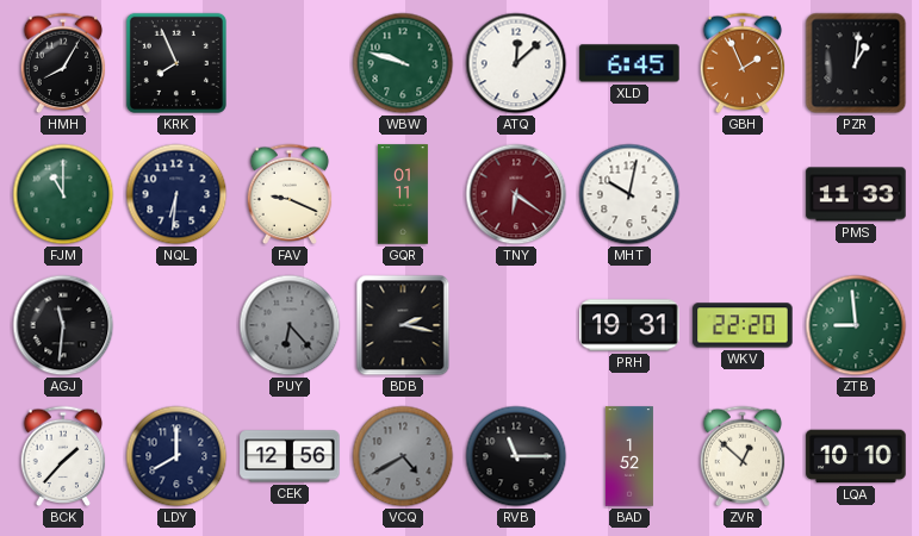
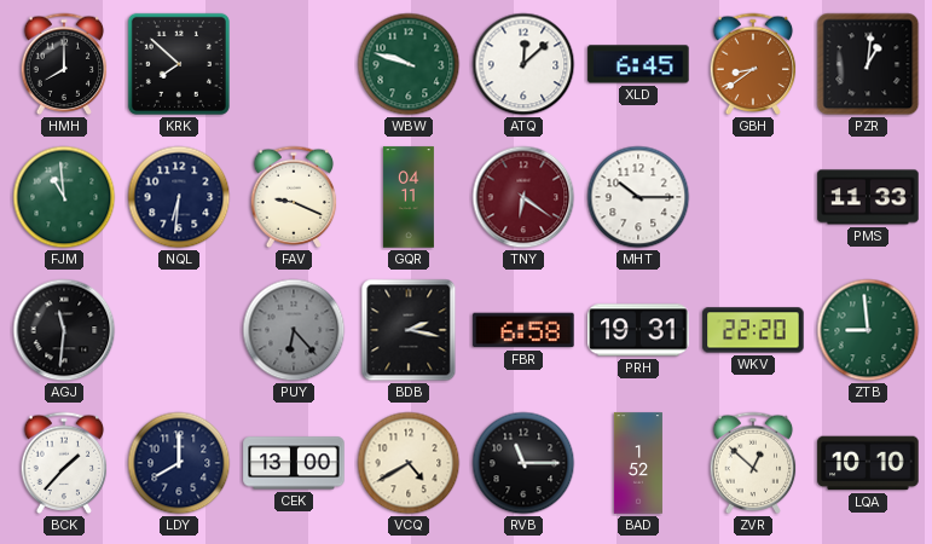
HMH: 8:05 -> 8:00
KRK: 7:56 -> 7:52
GBH: 1:56 -> 8:39
FJM: 11:00 -> 10:59
GQR: 01:11 -> 04:11
MHT: 10:02 -> 10:15
FBR: none -> 6:58
CEK: 12:56 -> 13:00
VCQ dial: grey -> cream
